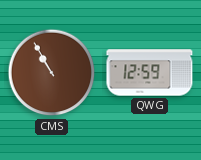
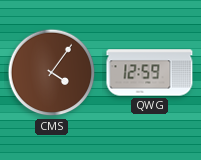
CMS: 10:55 -> 4:06
